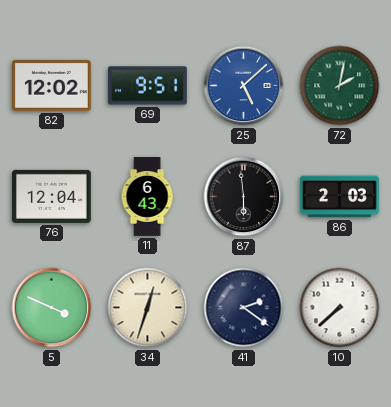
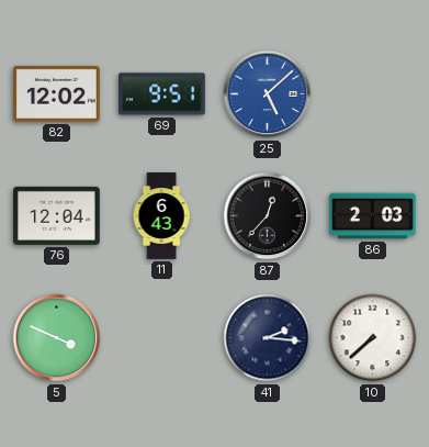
72: 2:02 -> none
87: 5:59 -> 12:37
34: 12:33 -> none
41: 2:21 -> 2:16
